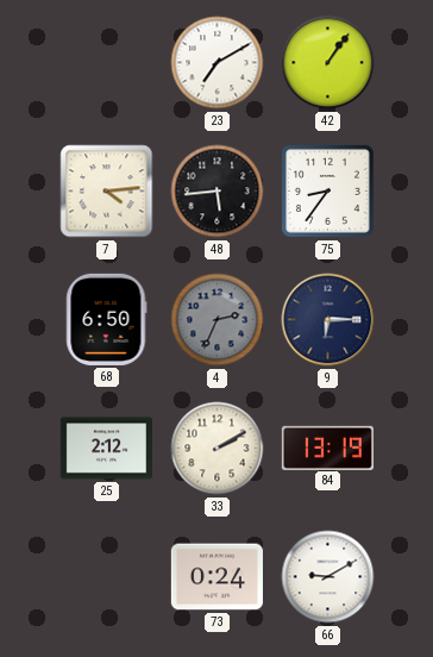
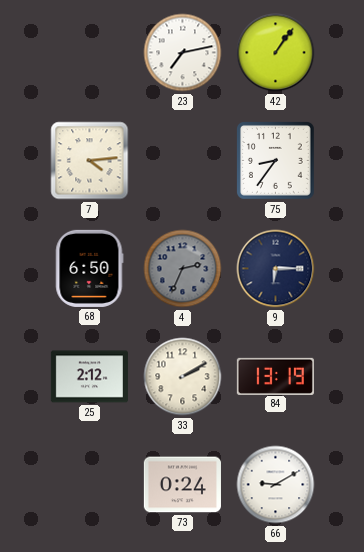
23: 7:10 -> 7:13
48: 5:44 -> none
